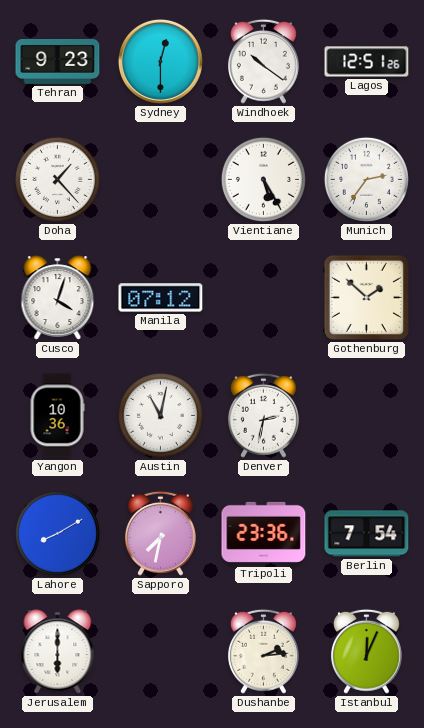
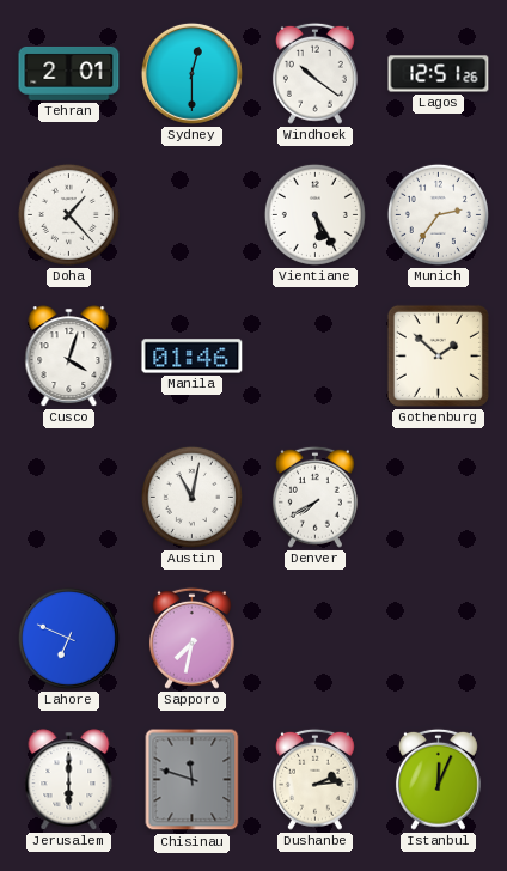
Tehran: 9:23 -> 2:01
Manila: 07:12 -> 01:46
Yangon: 10:36 -> none
Denver: 2:32 -> 7:40
Lahore: 8:10 -> 6:49
Tripoli: 23:36 -> none
Berlin: 7:54 -> none
Chisinau: none -> 11:48
